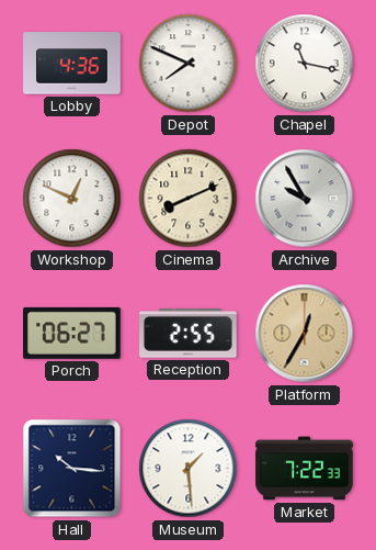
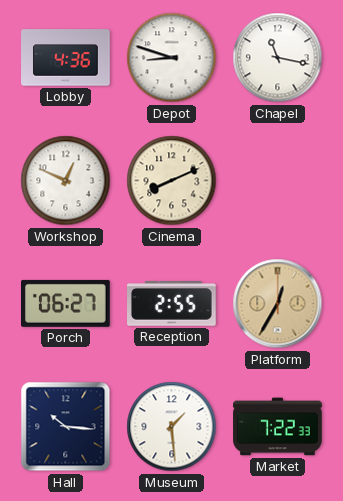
Depot: 7:49 -> 8:48
Archive: 9:55 -> none
